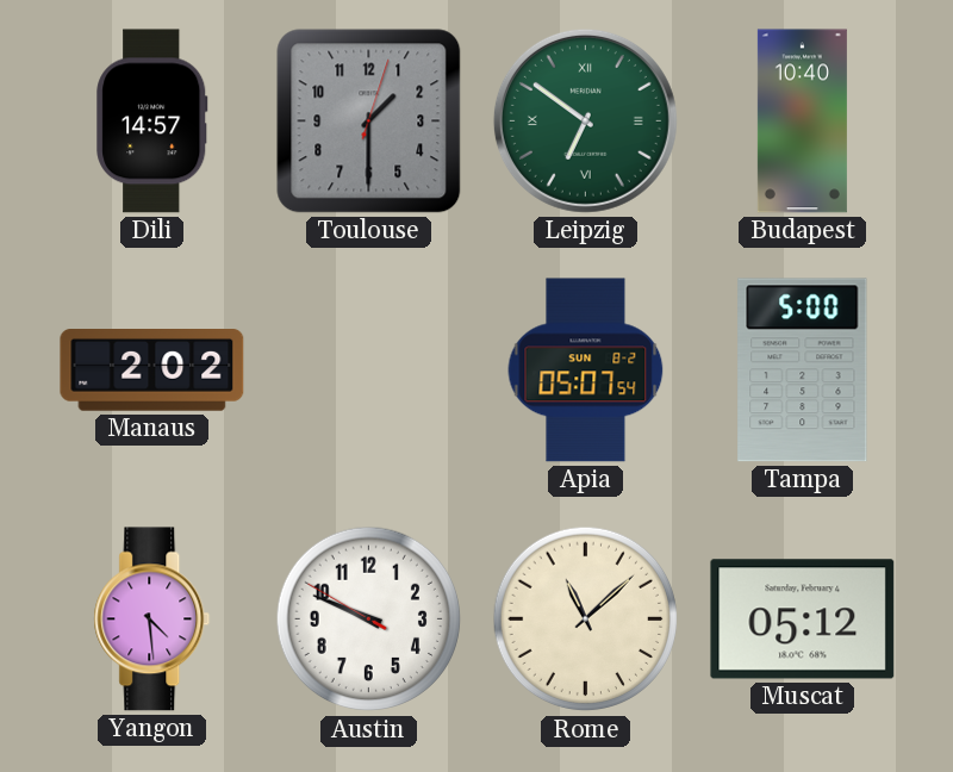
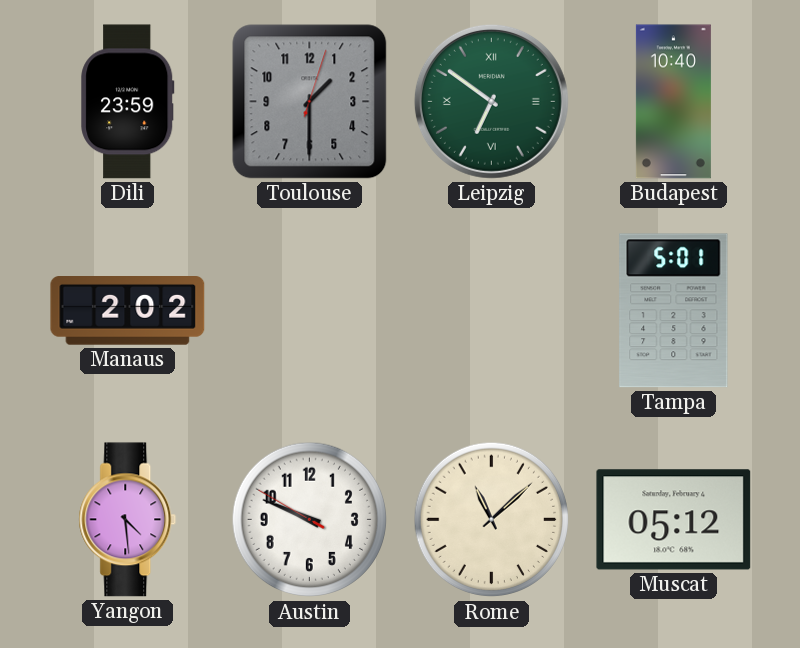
Dili: 14:57 -> 23:59
Apia: 05:07 -> none
Tampa: 5:00 -> 5:01
